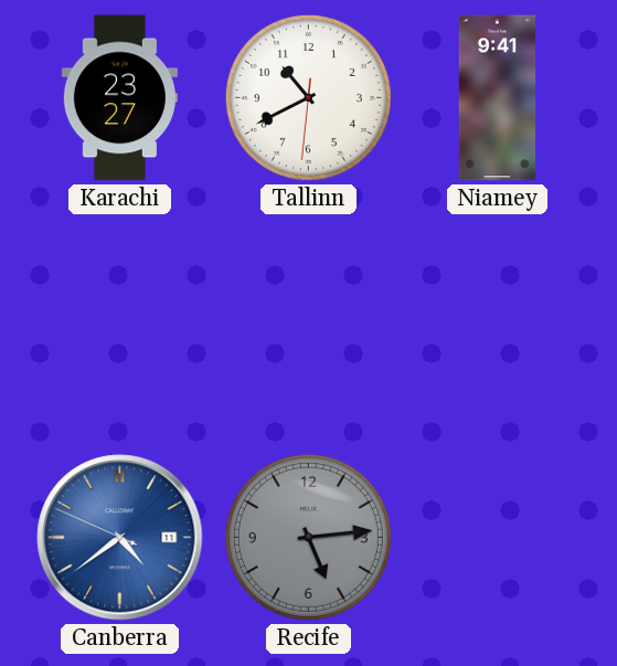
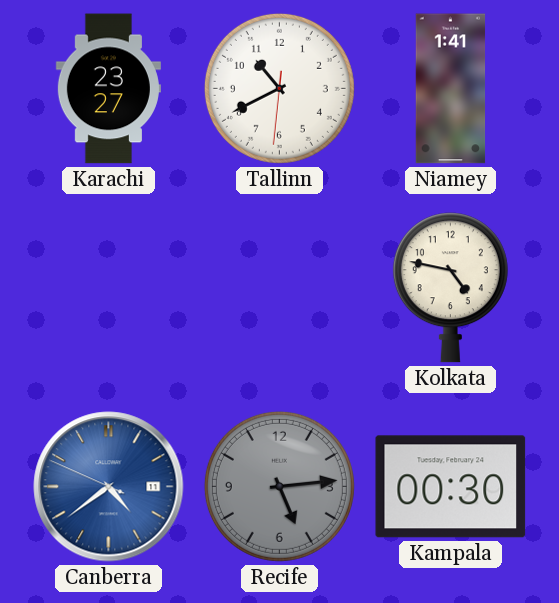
Niamey: 9:41 -> 1:41
Kolkata: none -> 4:47
Kampala: none -> 00:30
